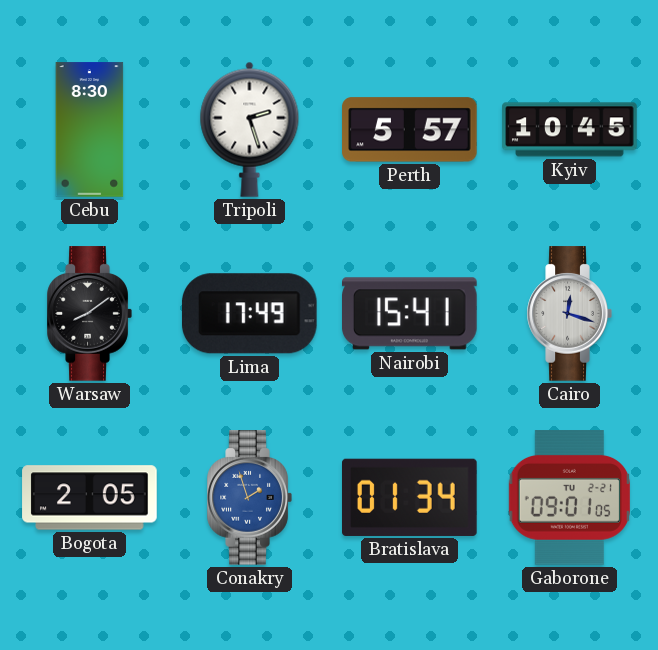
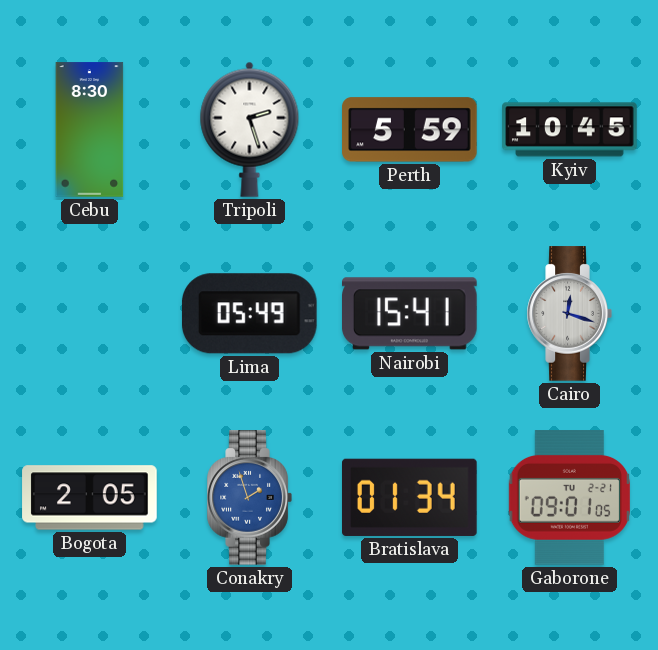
Perth: 5:57 -> 5:59
Warsaw: 8:09 -> none
Lima: 17:49 -> 05:49
